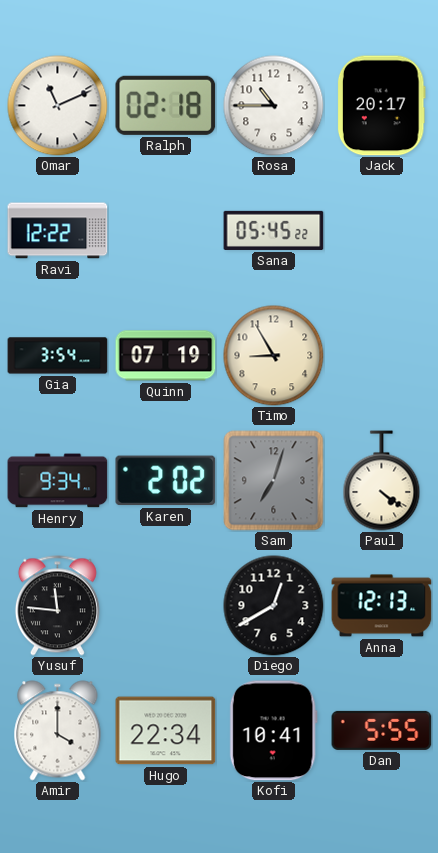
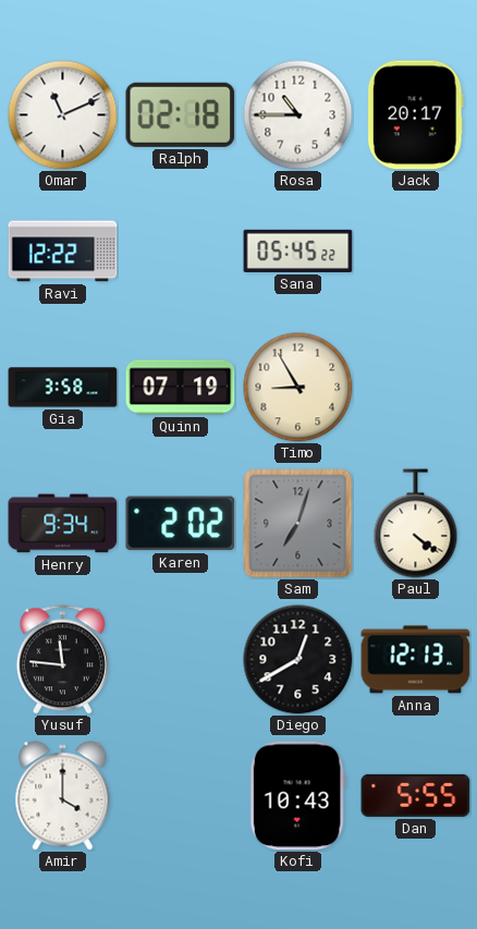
Gia: 3:54 -> 3:58
Hugo: 22:34 -> none
Kofi: 10:41 -> 10:43
